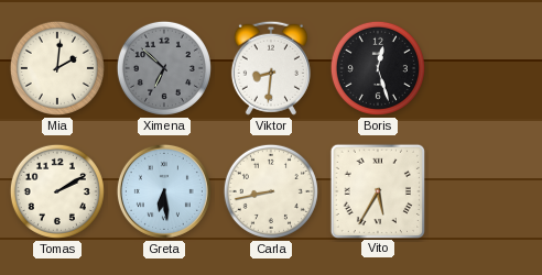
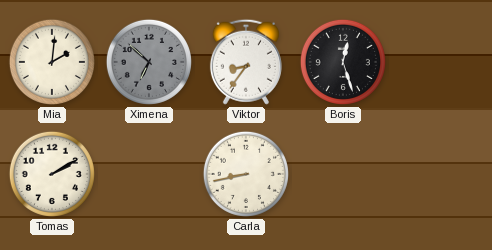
Viktor: 8:31 -> 8:36
Greta: 6:29 -> none
Vito: 5:35 -> none
